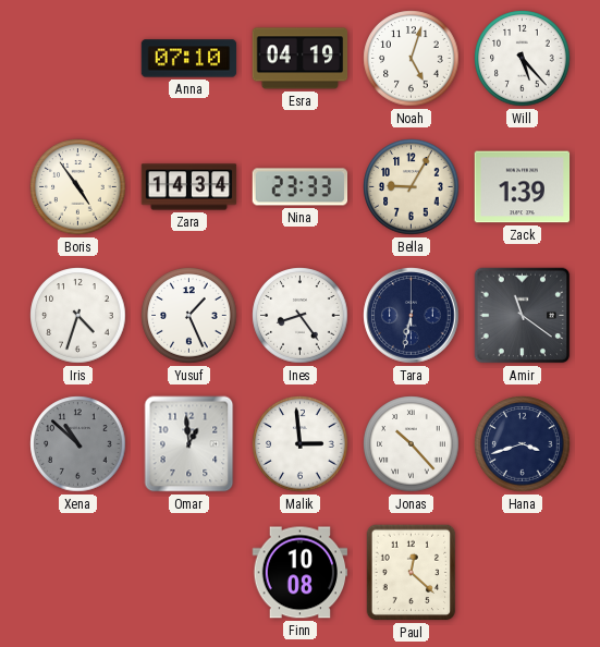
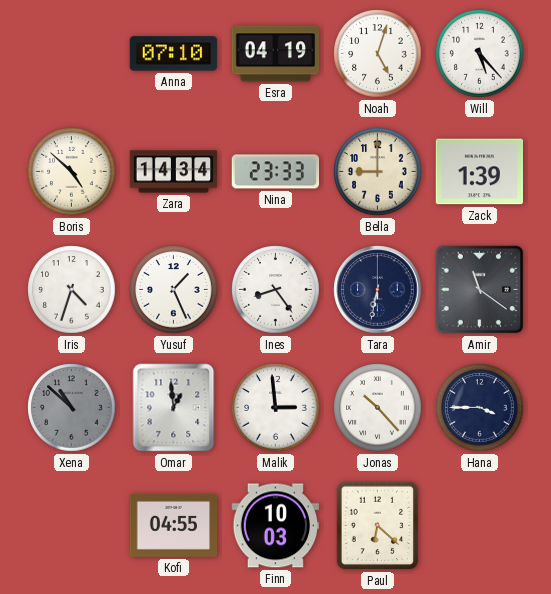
Boris: 4:54 -> 4:52
Bella: 9:05 -> 9:00
Hana: 3:42 -> 3:45
Kofi: none -> 04:55
Finn: 10:08 -> 10:03
Paul: 12:22 -> 6:22
